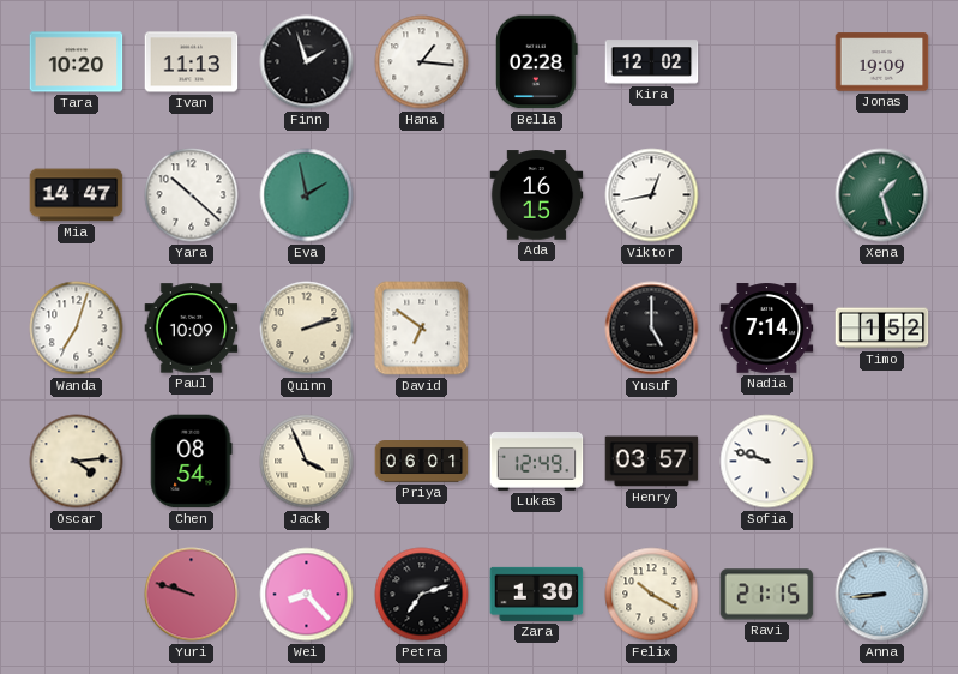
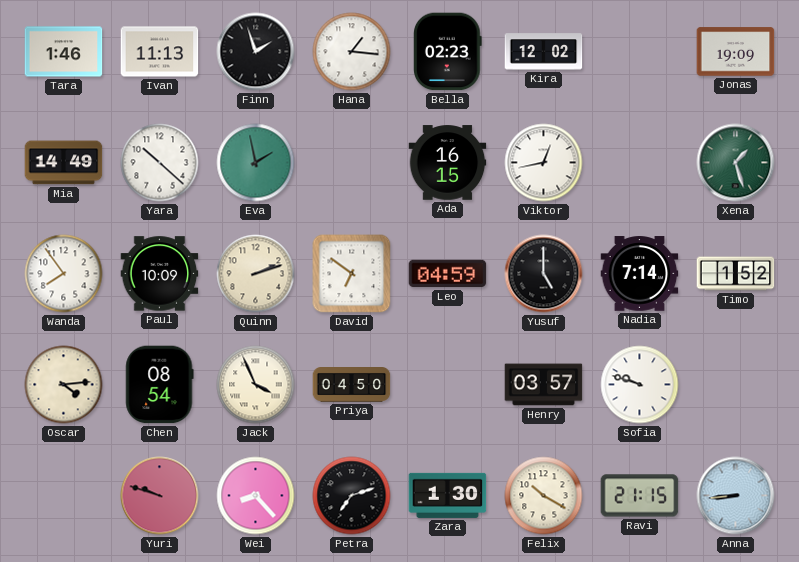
Tara: 10:20 -> 1:46
Bella: 02:28 -> 02:23
Mia: 14:47 -> 14:49
Wanda: 7:03 -> 7:54
Leo: none -> 04:59
Priya: 06:01 -> 04:50
Lukas: 12:49 -> none
